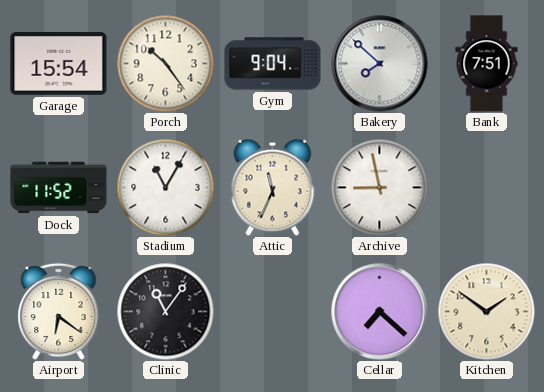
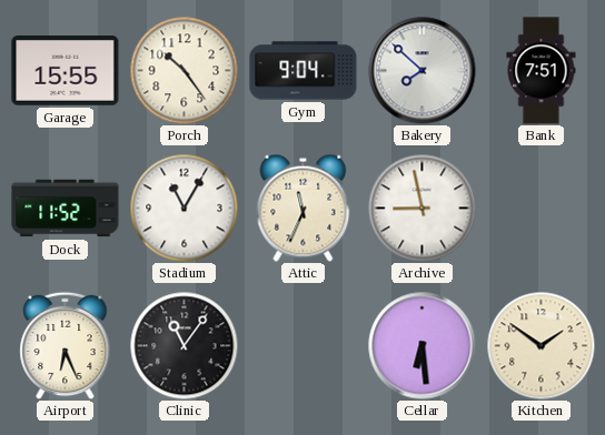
Garage: 15:54 -> 15:55
Airport: 6:21 -> 6:26
Cellar: 7:22 -> 6:29
